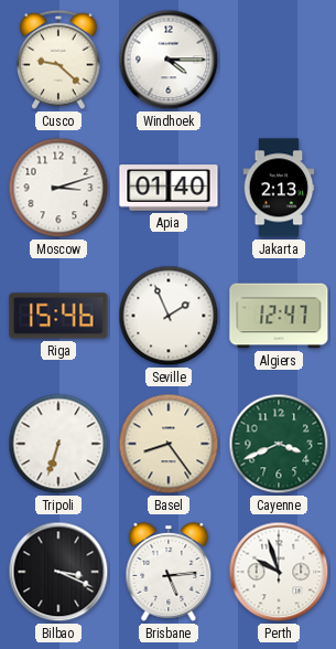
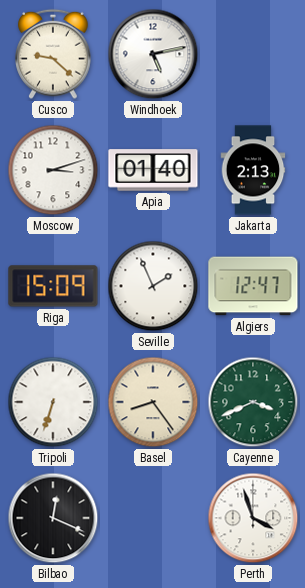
Windhoek: 4:15 -> 5:13
Riga: 15:46 -> 15:09
Bilbao: 3:19 -> 12:19
Brisbane: 5:14 -> none
Perth: 9:57 -> 3:57
